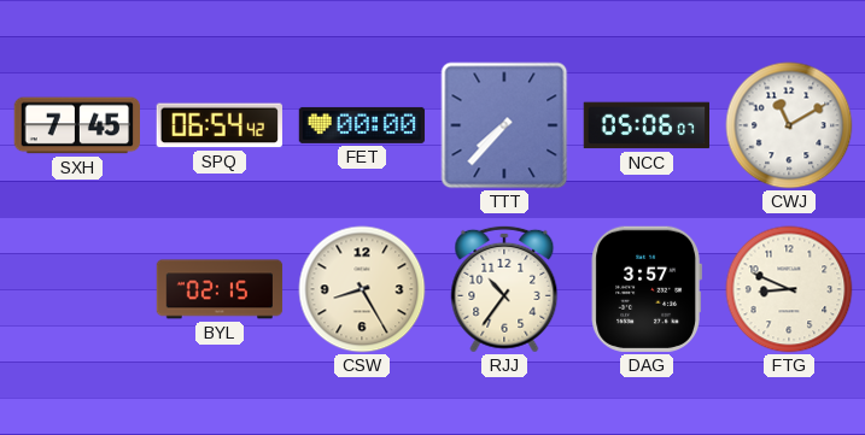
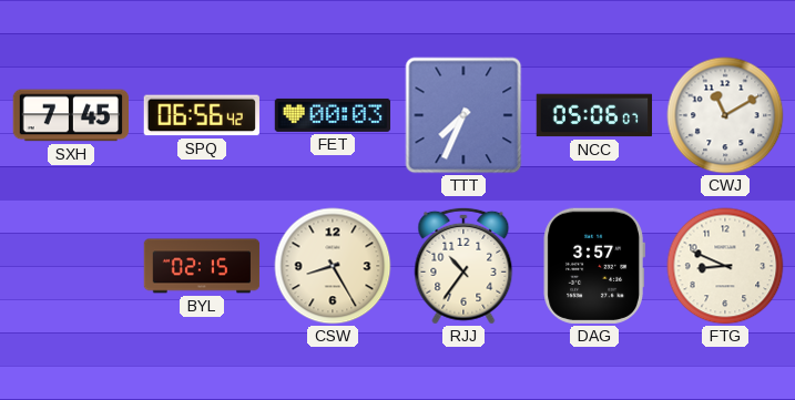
SPQ: 06:54 -> 06:56
FET: 00:00 -> 00:03
TTT: 7:37 -> 7:34
